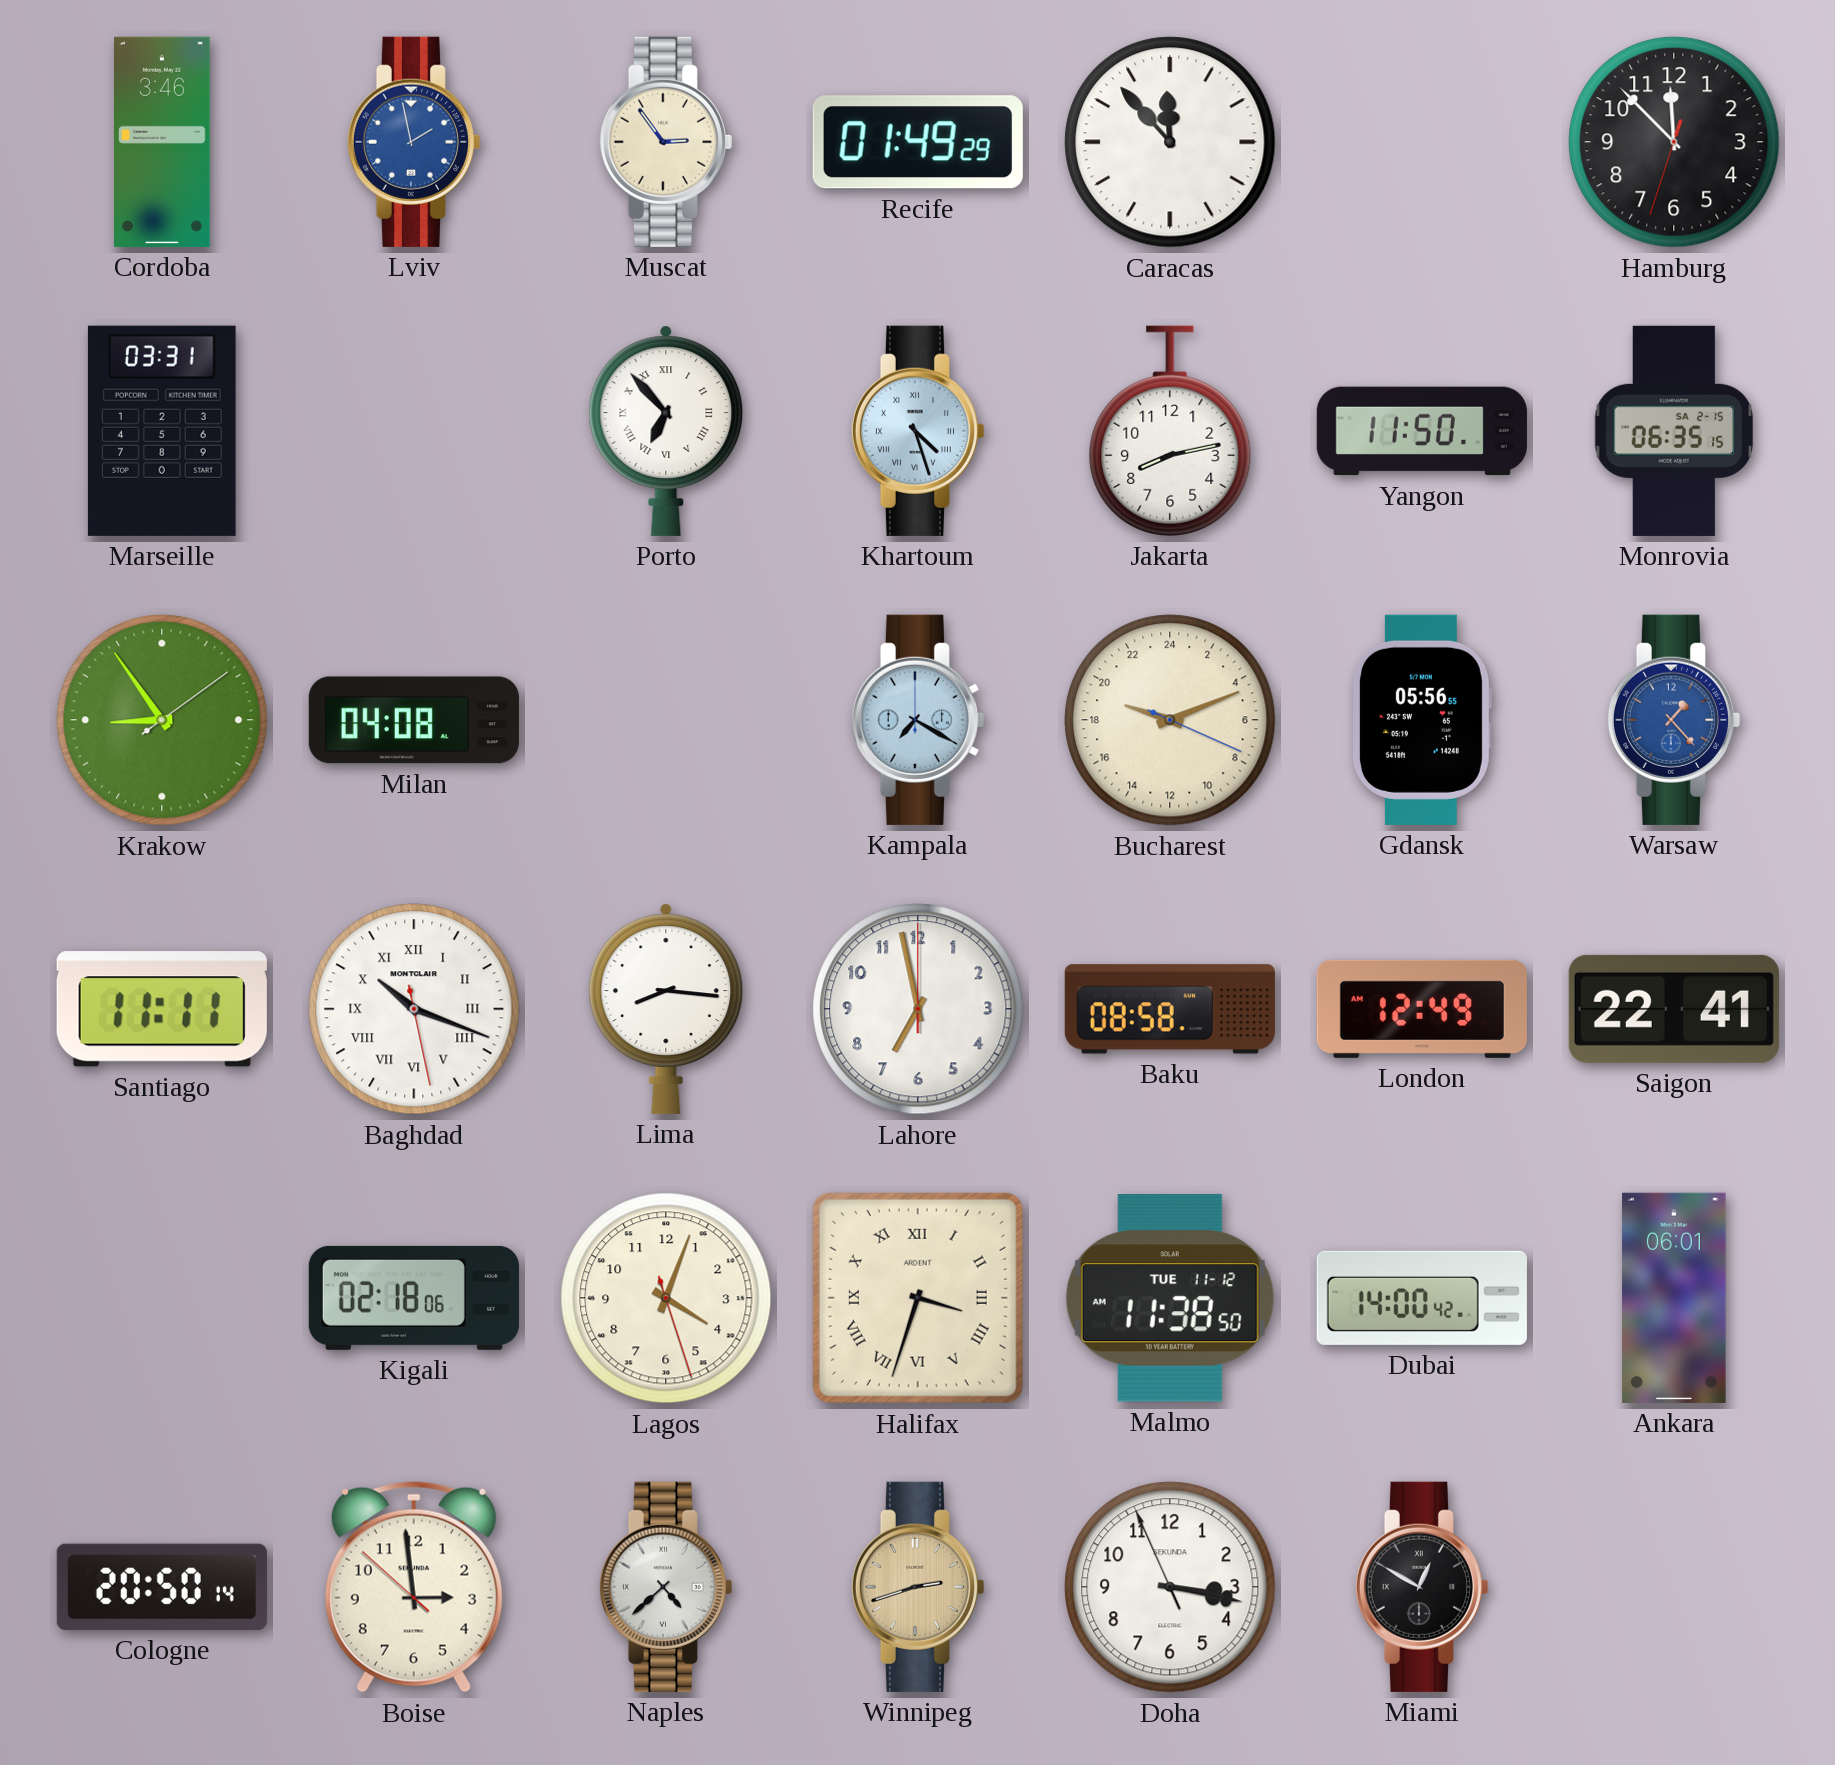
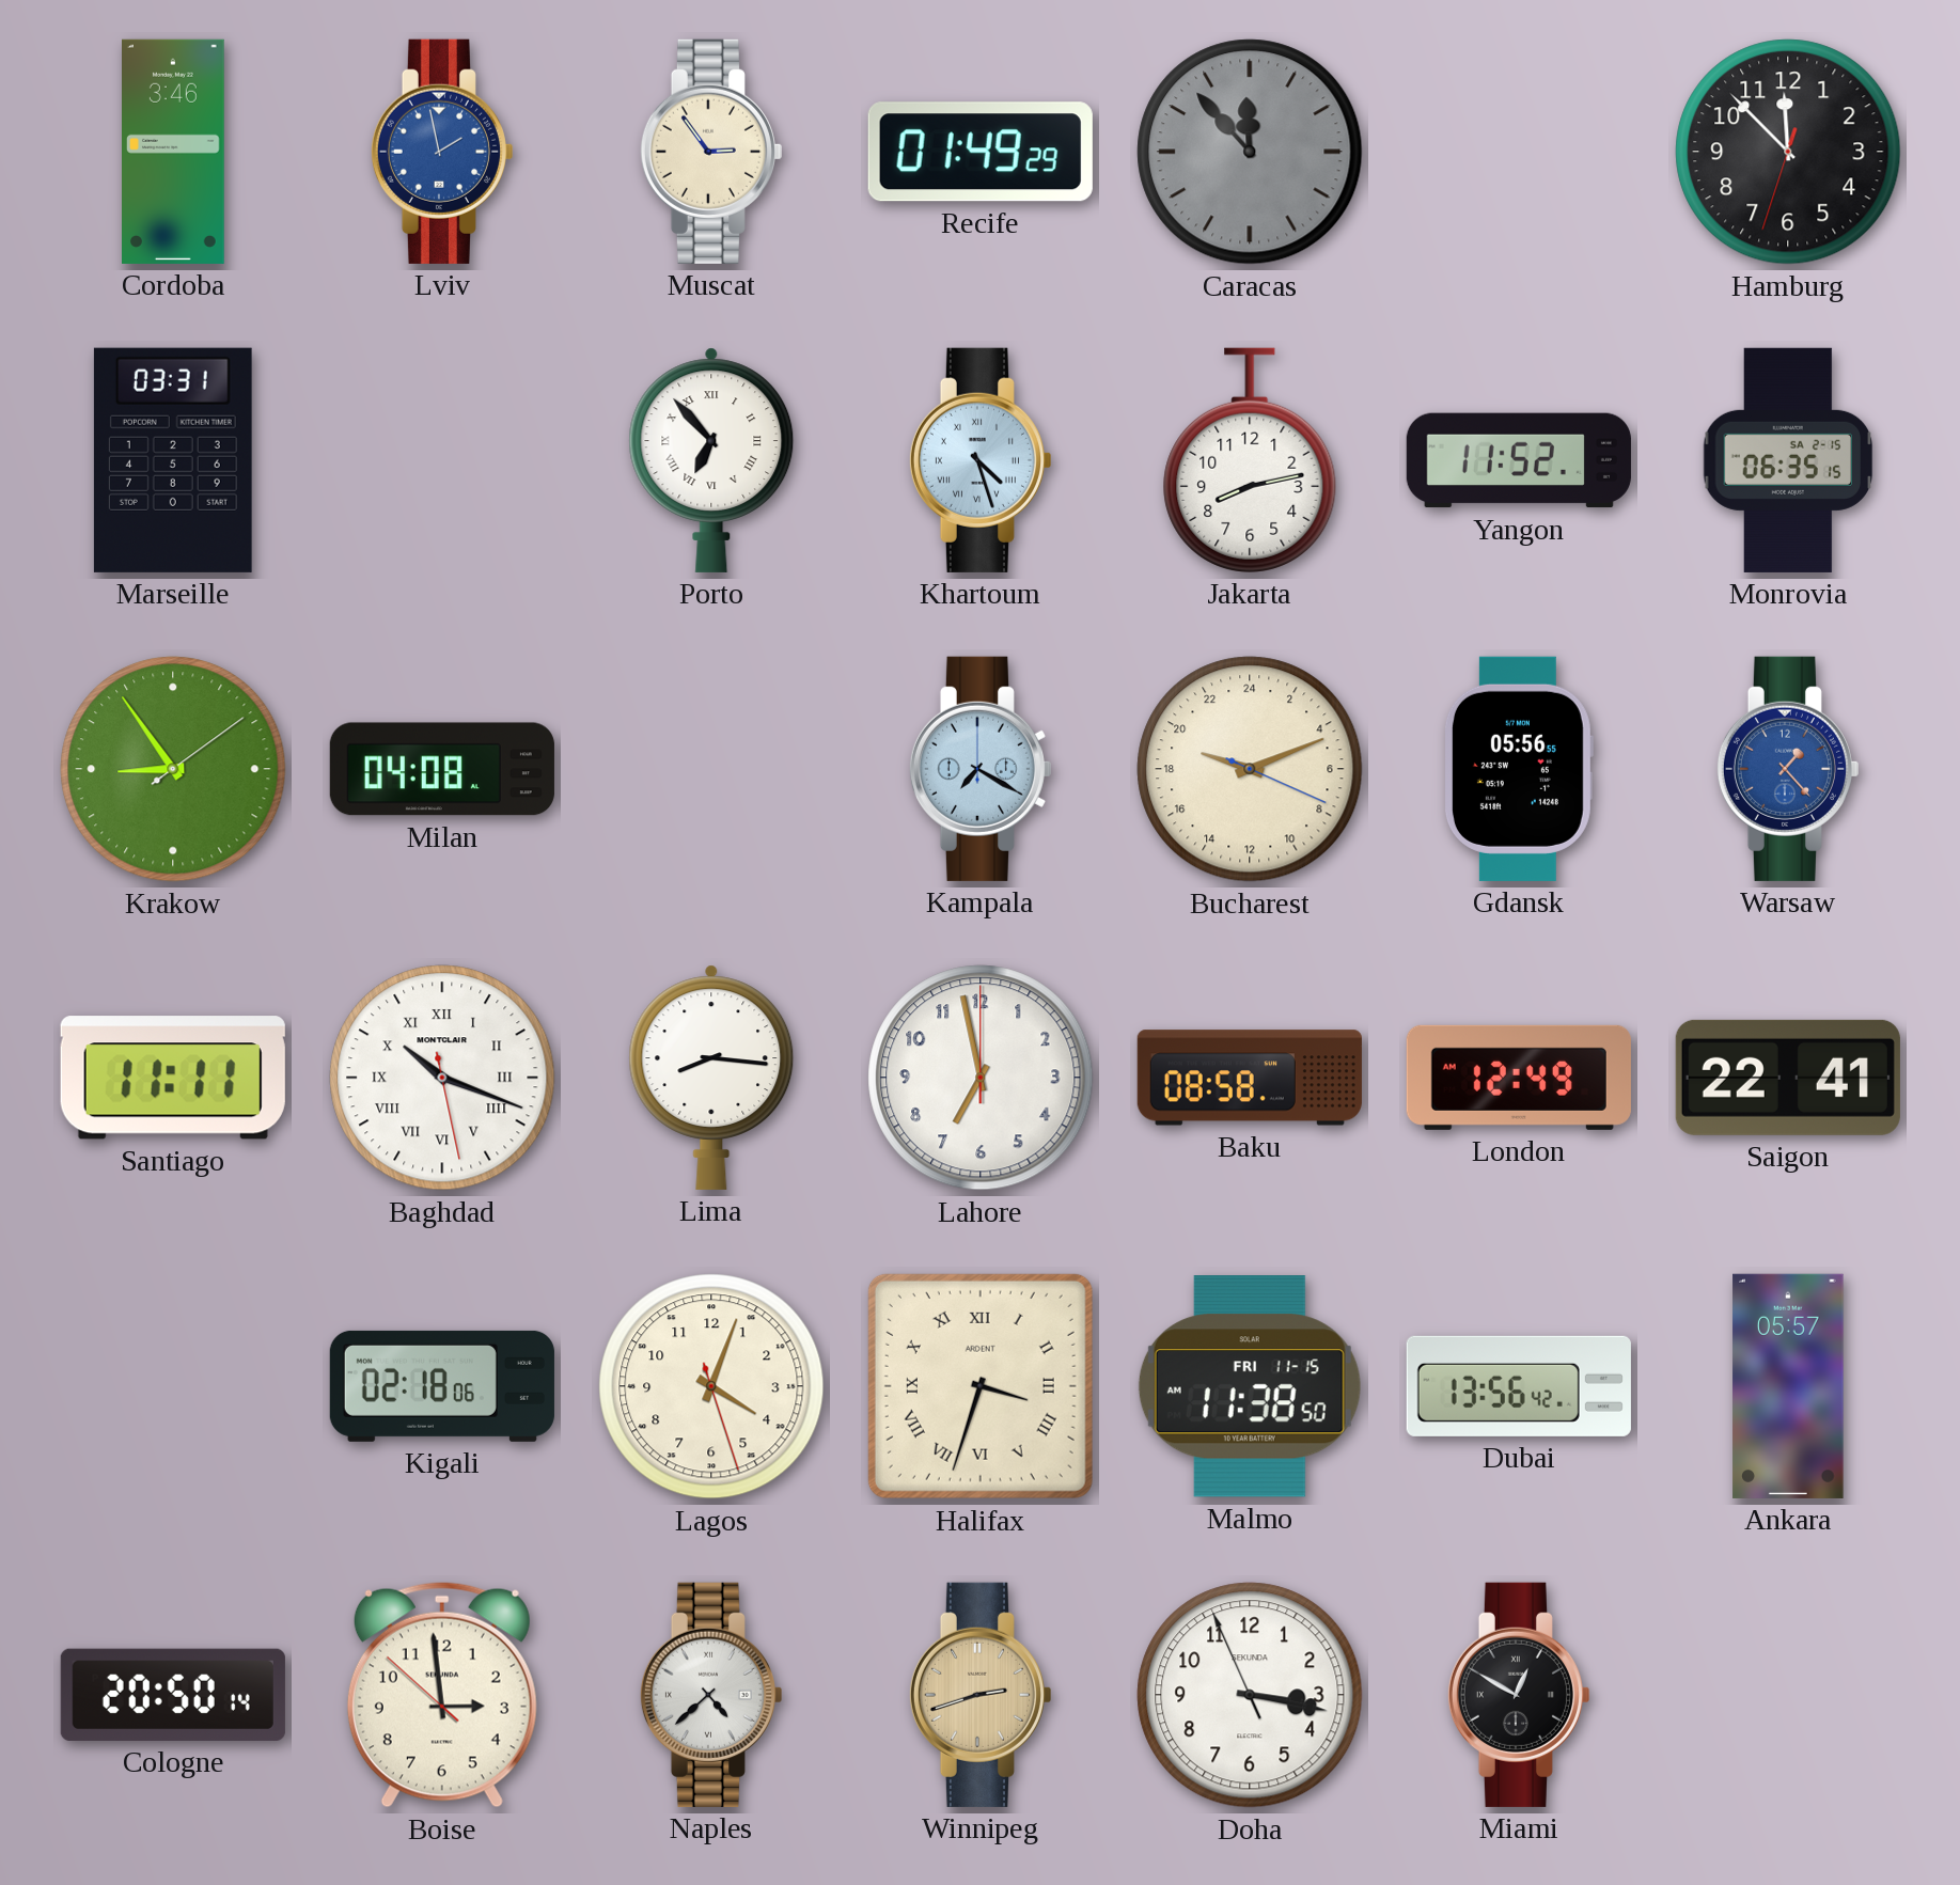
Caracas dial: white -> grey
Yangon: 11:50 -> 11:52
Malmo date: TUE 11-12 -> FRI 11-15
Dubai: 14:00 -> 13:56
Ankara: 06:01 -> 05:57
